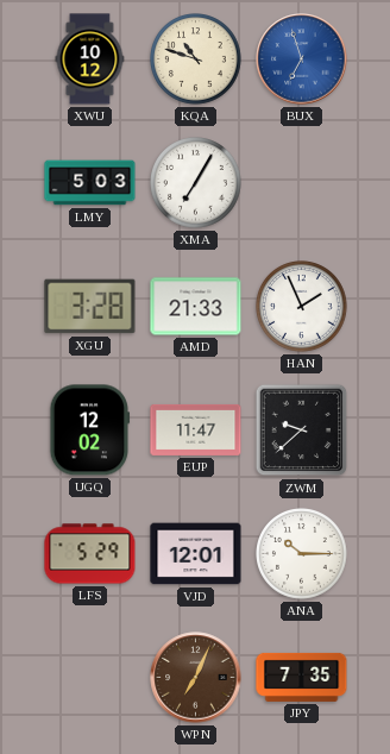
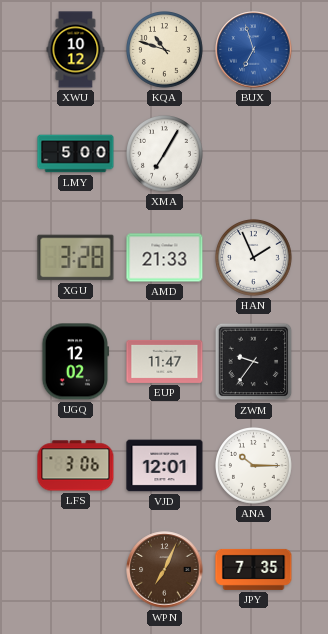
LMY: 5:03 -> 5:00
ZWM: 9:38 -> 9:36
LFS: 5:29 -> 3:06
